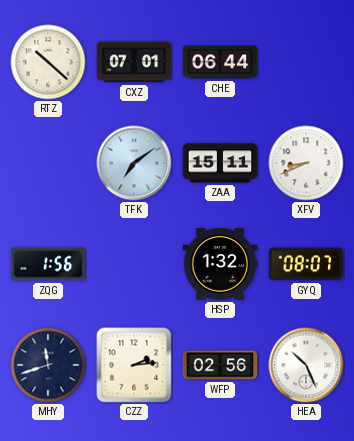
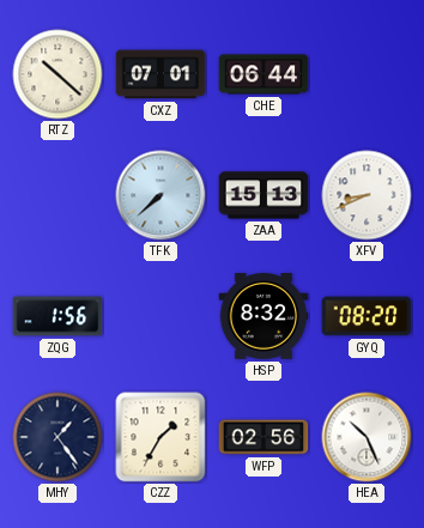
TFK: 7:09 -> 7:38
ZAA: 15:11 -> 15:13
HSP: 1:32 -> 8:32
GYQ: 08:07 -> 08:20
MHY: 11:42 -> 1:24
CZZ: 2:14 -> 1:35
